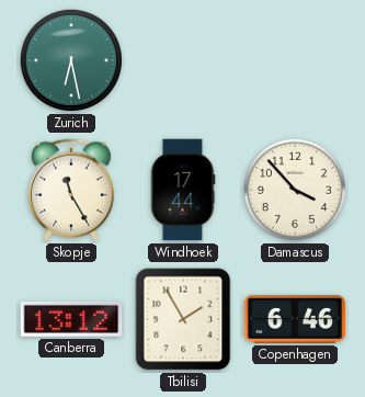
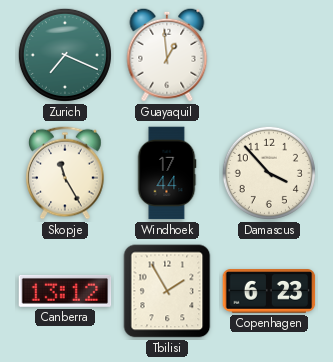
Zurich: 6:28 -> 7:19
Guayaquil: none -> 12:59
Copenhagen: 6:46 -> 6:23
